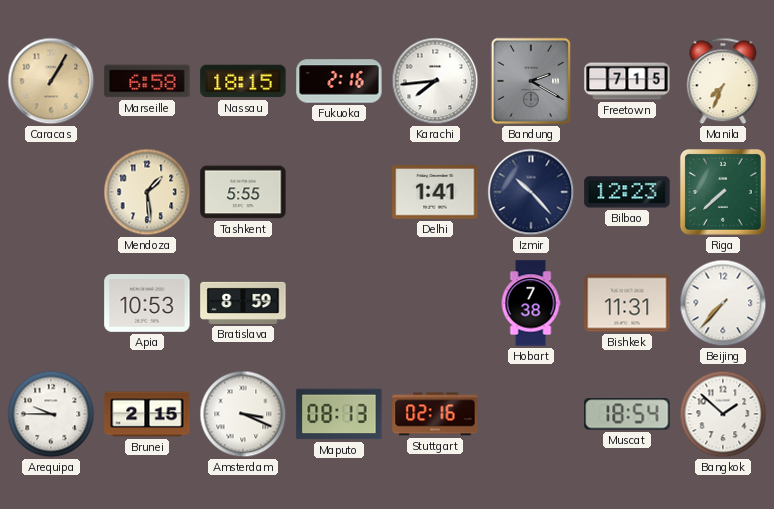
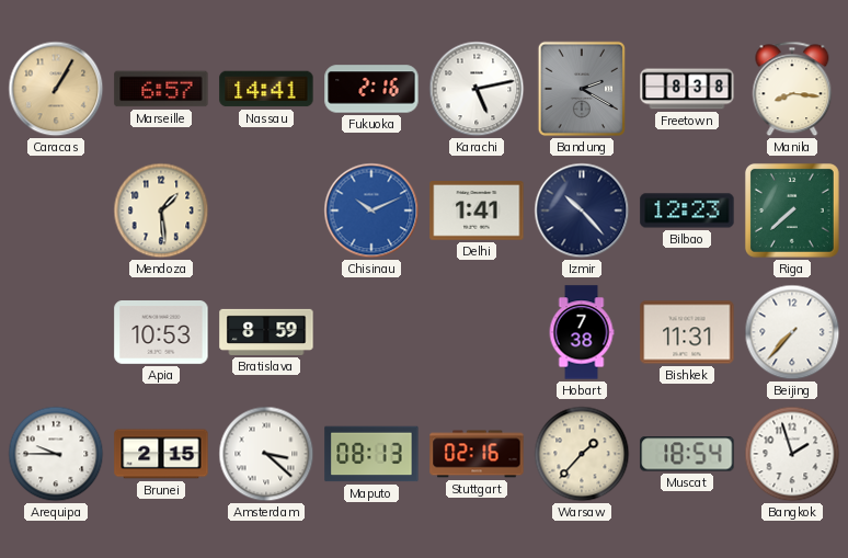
Marseille: 6:58 -> 6:57
Nassau: 18:15 -> 14:41
Karachi: 7:44 -> 5:13
Freetown: 7:15 -> 8:38
Manila: 7:34 -> 8:16
Tashkent: 5:55 -> none
Chisinau: none -> 10:11
Amsterdam: 3:19 -> 3:22
Warsaw: none -> 1:37
Bangkok: 1:52 -> 1:57
